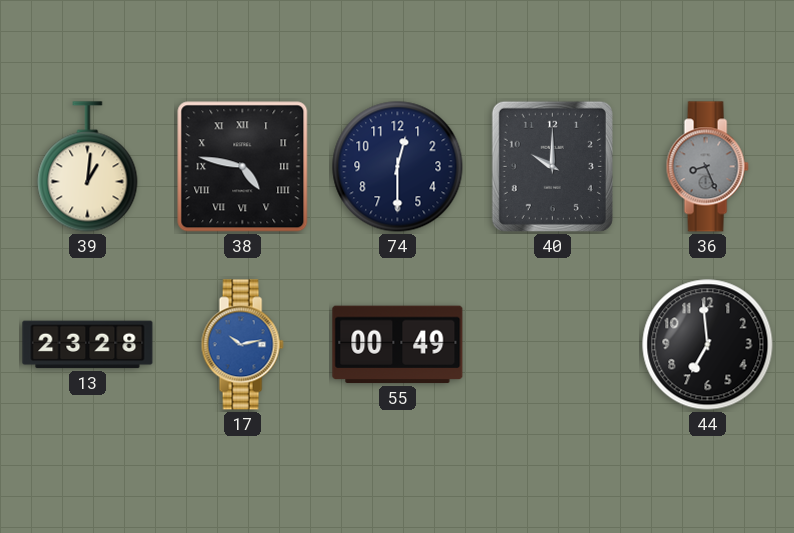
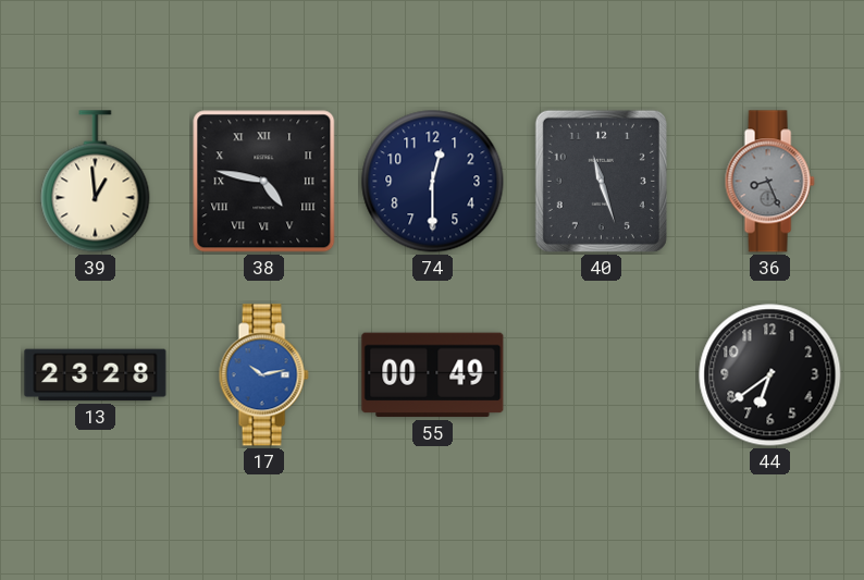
39: 1:01 -> 12:59
40: 10:00 -> 11:27
44: 6:59 -> 6:39
